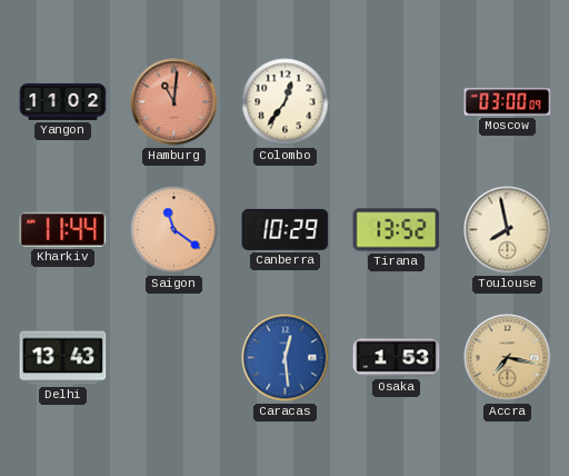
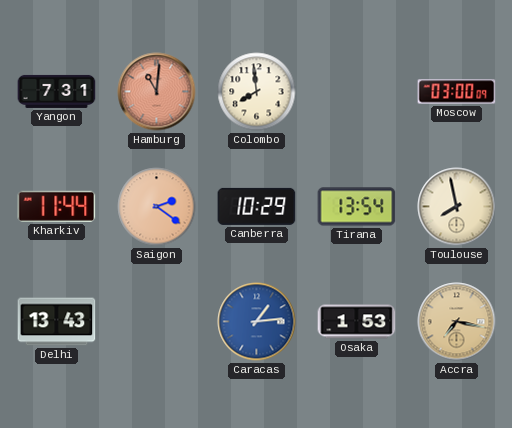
Yangon: 11:02 -> 7:31
Colombo: 12:36 -> 7:59
Saigon: 11:21 -> 2:21
Tirana: 13:52 -> 13:54
Caracas: 12:29 -> 1:14
